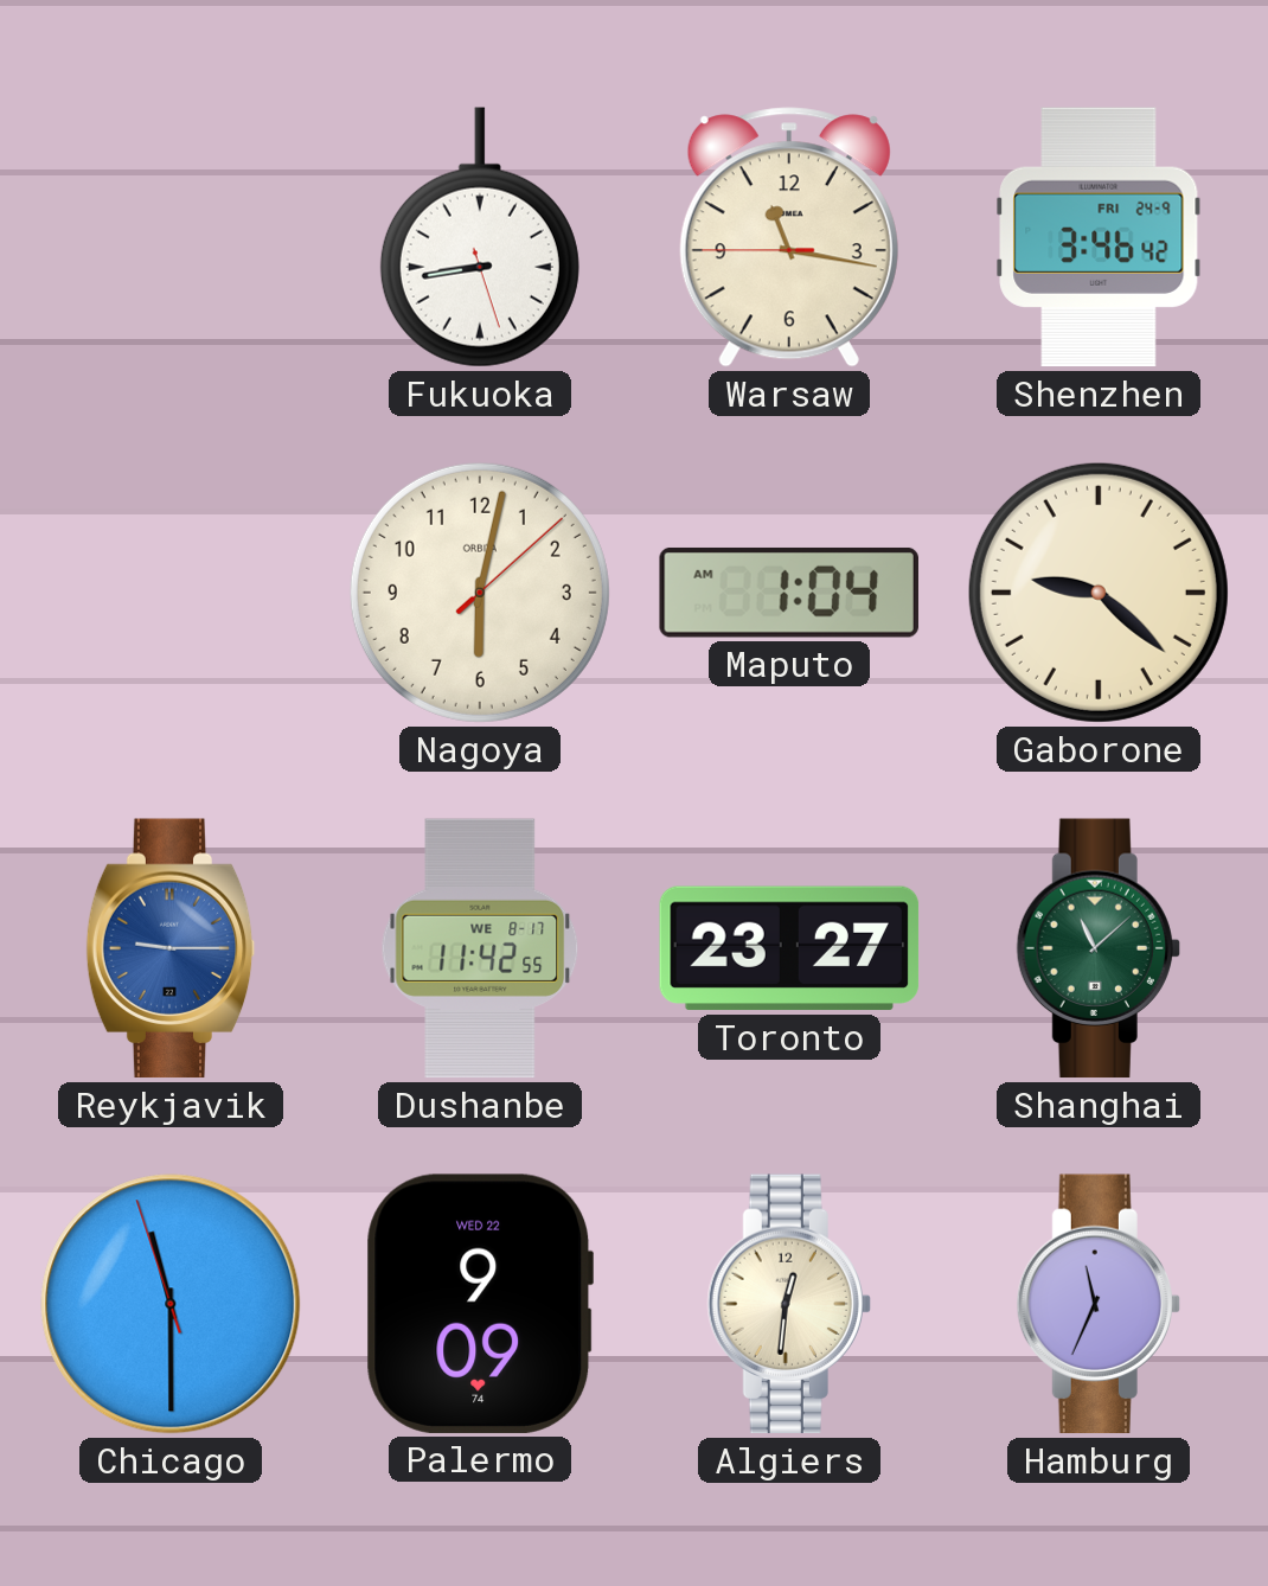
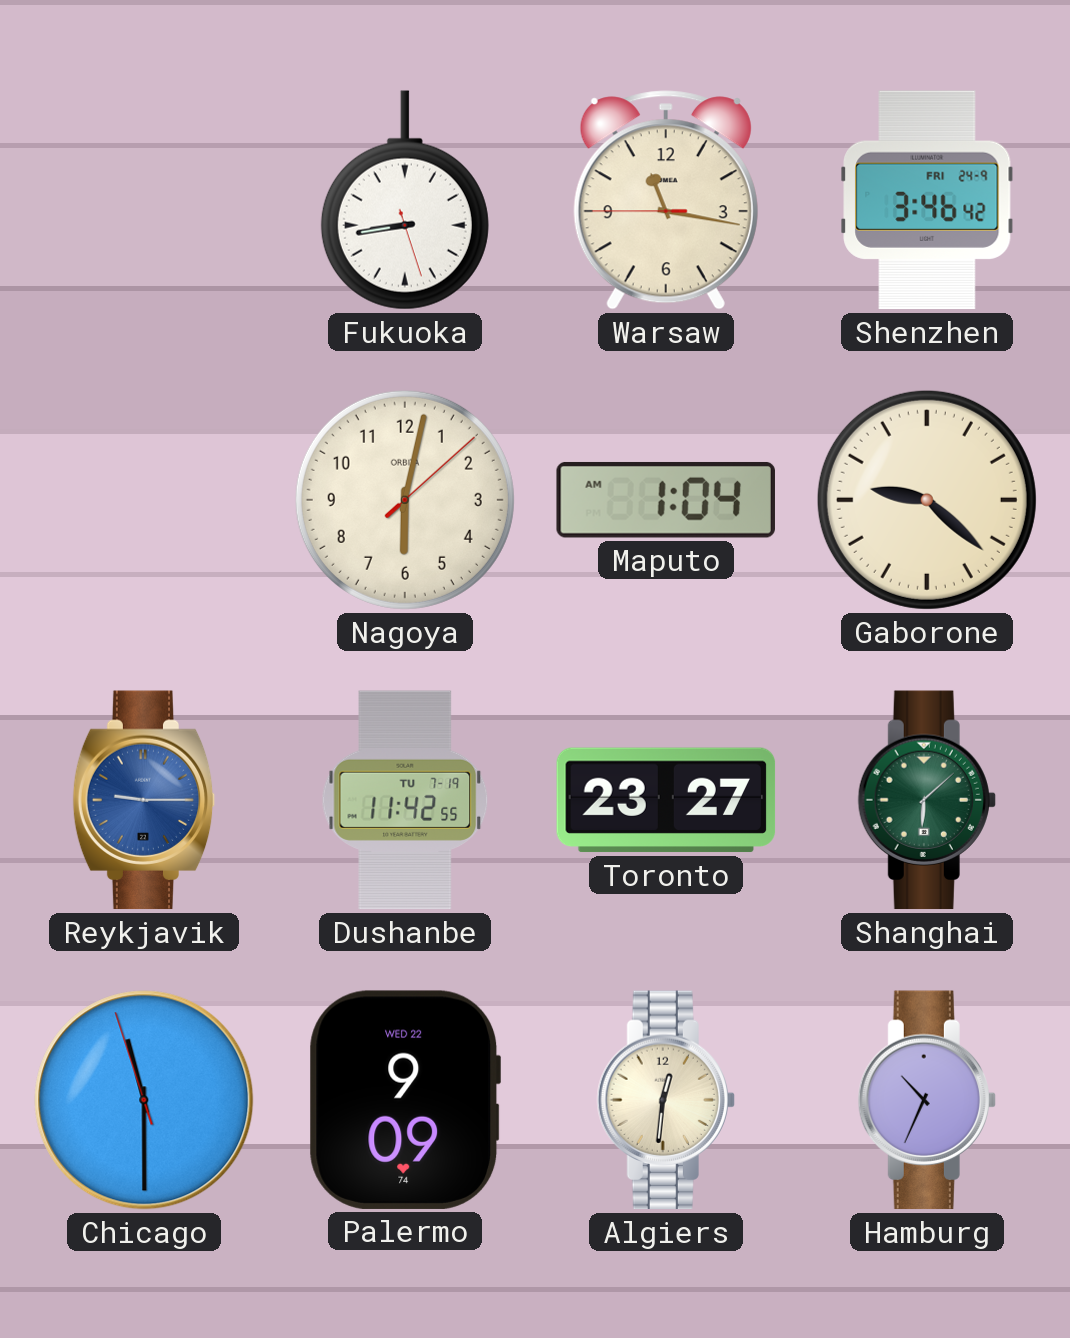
Dushanbe date: WE 8-17 -> TU 7-19
Shanghai: 11:08 -> 6:08
Hamburg: 11:34 -> 10:34
